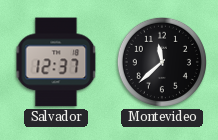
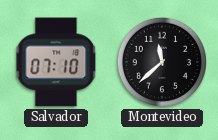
Salvador: 12:37 -> 07:10
